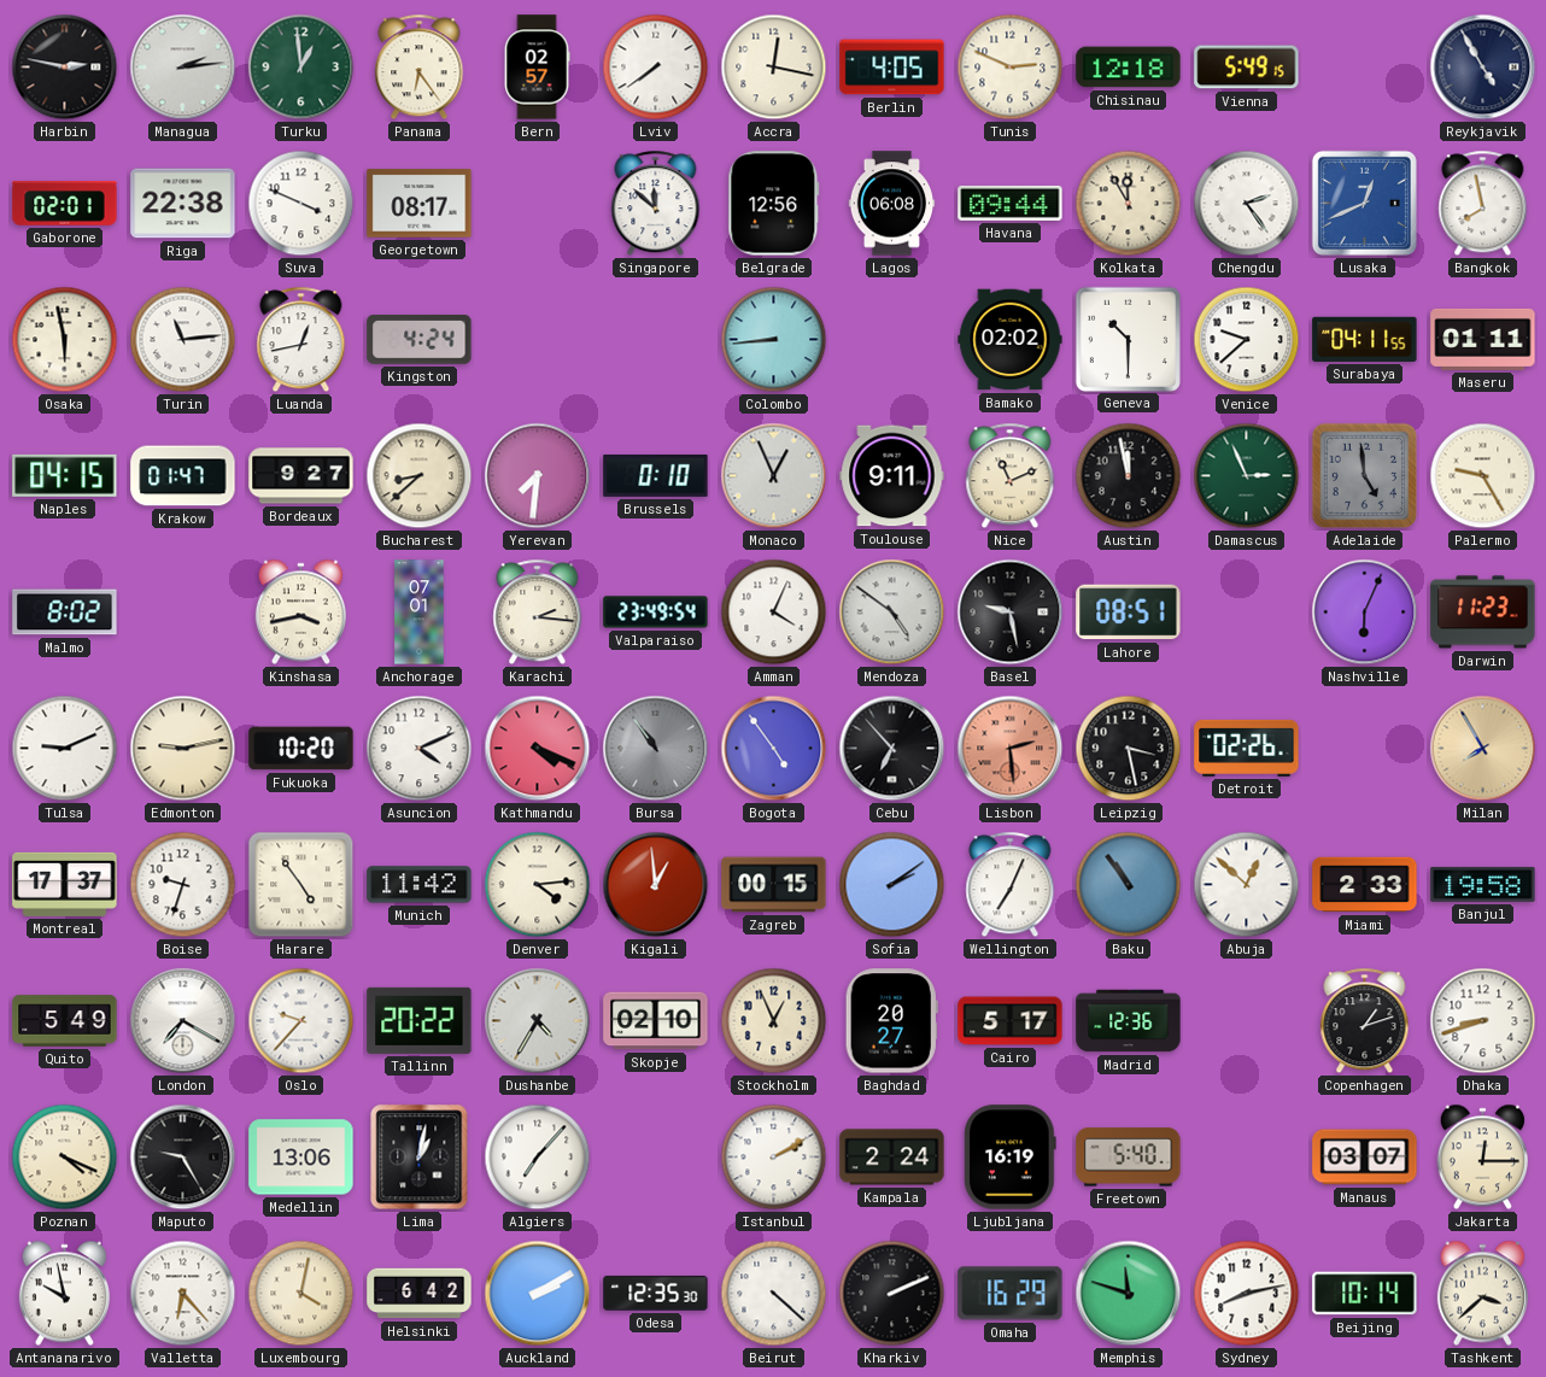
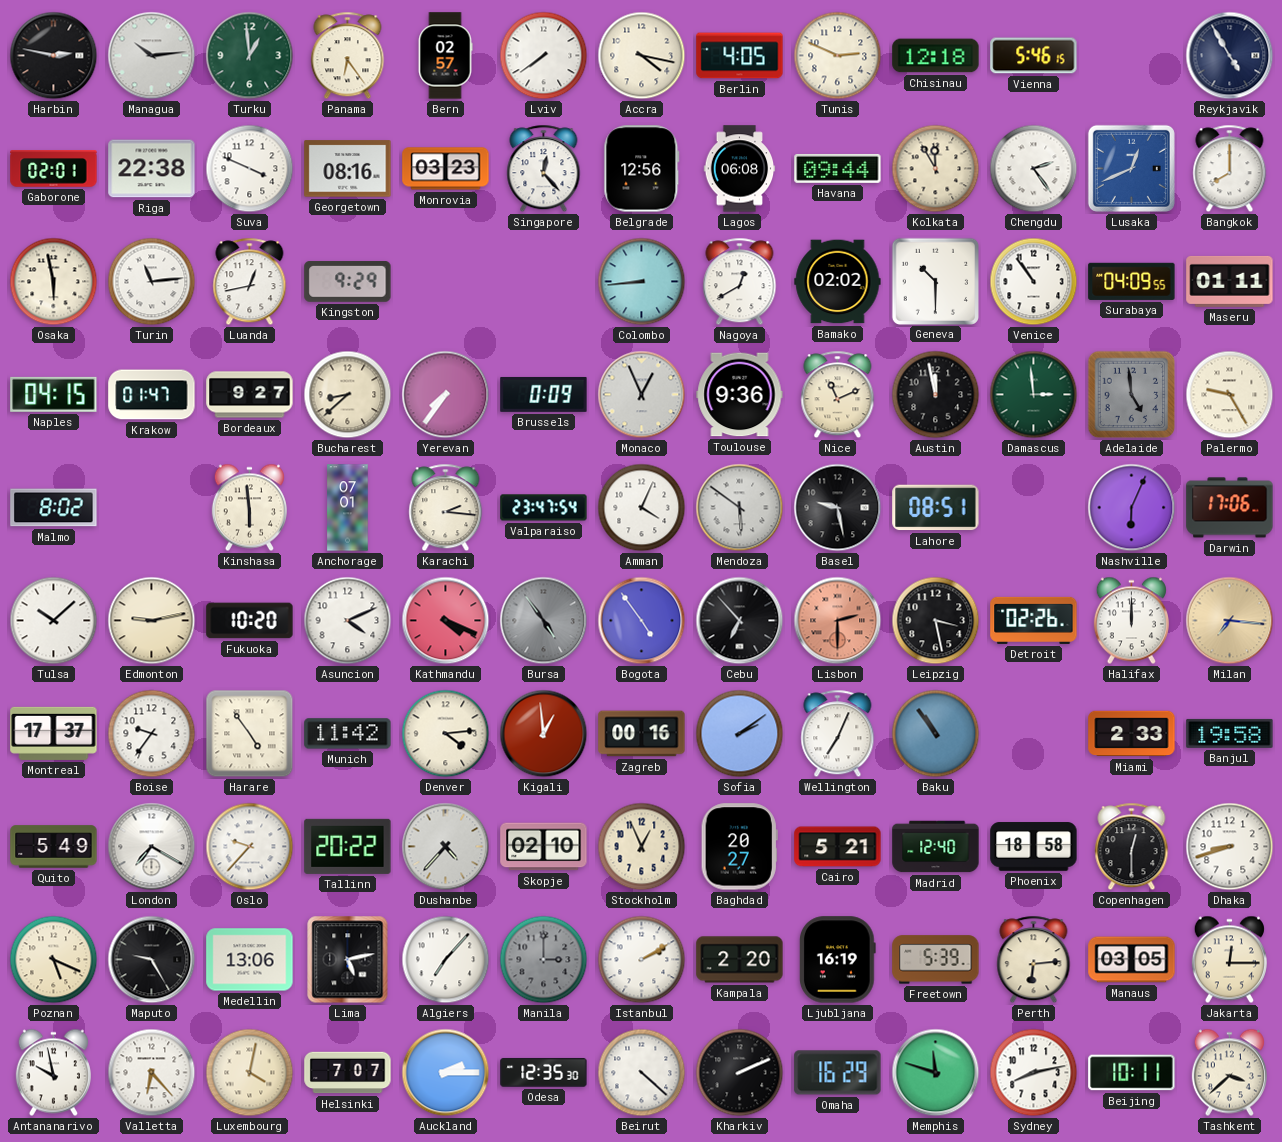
Managua: 2:14 -> 10:14
Accra: 12:17 -> 4:17
Vienna: 5:49 -> 5:46
Georgetown: 08:17 -> 08:16
Monrovia: none -> 03:23
Singapore: 11:52 -> 12:23
Bangkok: 7:58 -> 8:00
Kingston: 4:24 -> 9:29
Nagoya: none -> 12:40
Venice: 9:38 -> 10:54
Surabaya: 04:11 -> 04:09
Yerevan: 7:31 -> 7:36
Brussels: 0:10 -> 0:09
Toulouse: 9:11 -> 9:36
Damascus: 2:56 -> 2:59
Kinshasa: 3:43 -> 5:59
Valparaiso: 23:49 -> 23:47
Mendoza: 4:51 -> 5:51
Darwin: 11:23 -> 17:06
Tulsa: 9:11 -> 10:08
Bursa: 10:54 -> 4:54
Lisbon: 2:29 -> 2:30
Halifax: none -> 12:00
Milan: 7:55 -> 7:16
Boise: 9:33 -> 9:36
Zagreb: 00:15 -> 00:16
Abuja: 12:52 -> none
Dushanbe: 4:35 -> 4:37
Cairo: 5:17 -> 5:21
Madrid: 12:36 -> 12:40
Phoenix: none -> 18:58
Copenhagen: 1:12 -> 12:30
Poznan: 4:19 -> 5:19
Lima: 1:02 -> 5:13
Manila: none -> 3:00
Kampala: 2:24 -> 2:20
Freetown: 5:40 -> 5:39
Perth: none -> 6:14
Manaus: 03:07 -> 03:05
Helsinki: 6:42 -> 7:07
Auckland: 2:10 -> 2:15
Beijing: 10:14 -> 10:11
